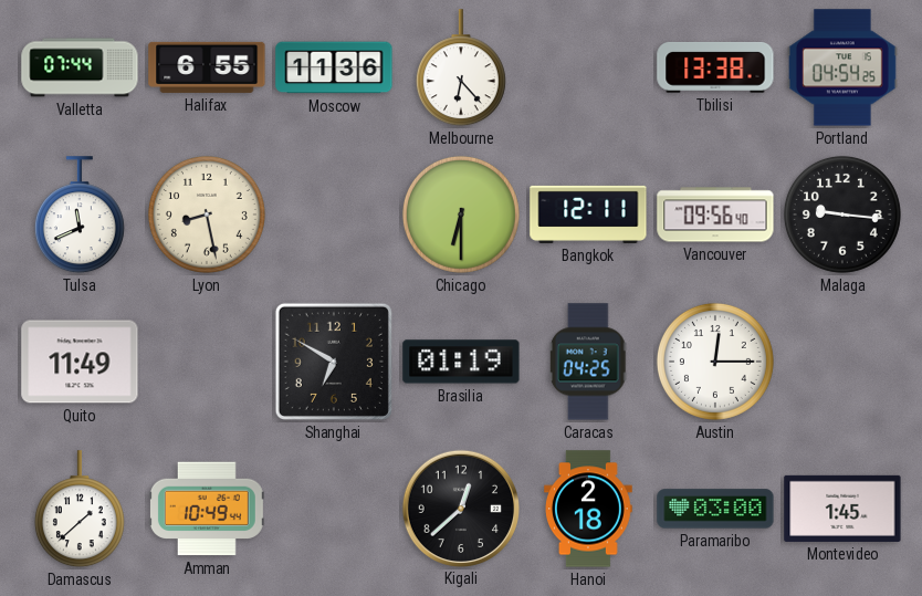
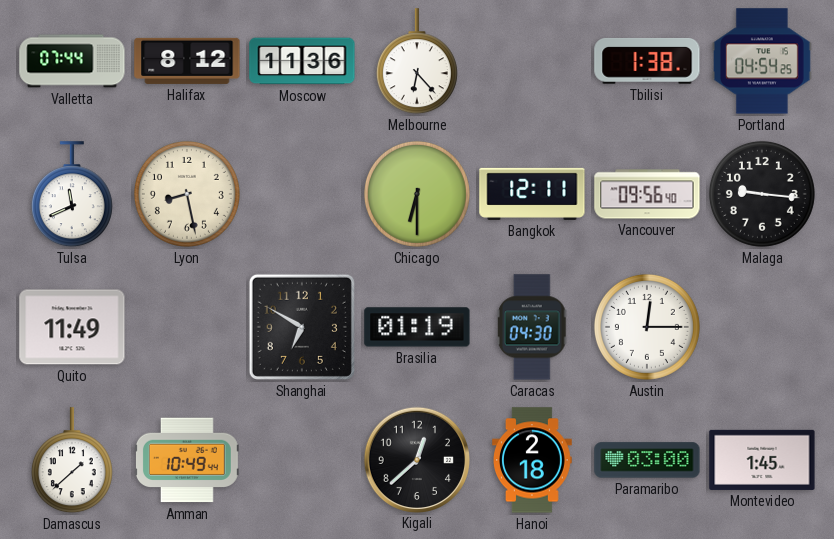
Halifax: 6:55 -> 8:12
Tbilisi: 13:38 -> 1:38
Caracas: 04:25 -> 04:30
